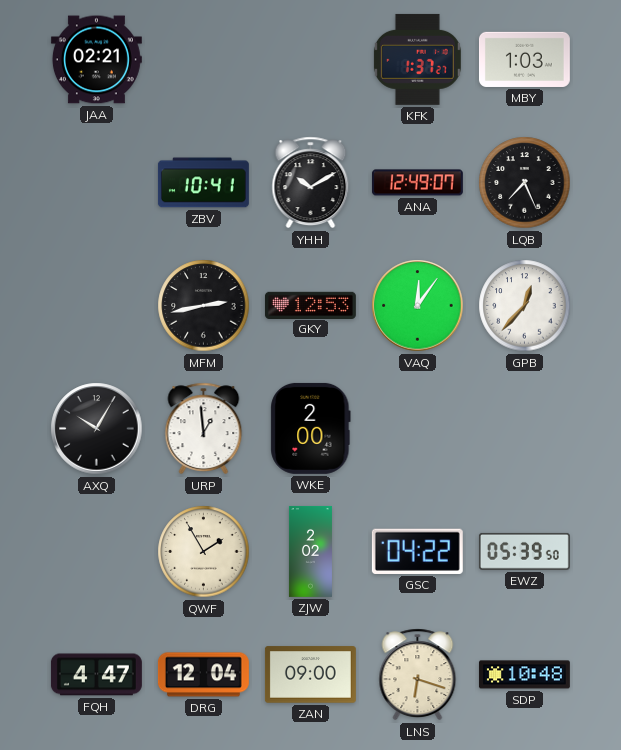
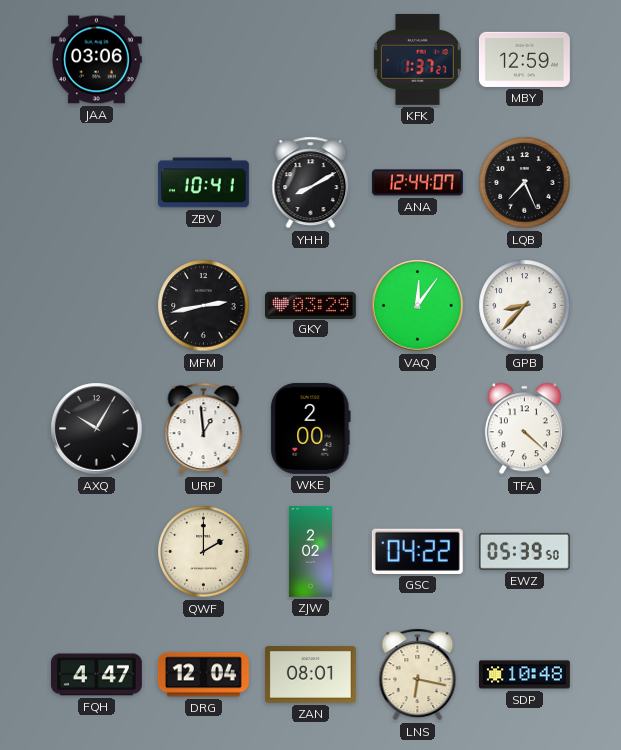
JAA: 02:21 -> 03:06
MBY: 1:03 -> 12:59
YHH: 10:10 -> 8:10
ANA: 12:49 -> 12:44
GKY: 12:53 -> 03:29
GPB: 12:37 -> 8:37
TFA: none -> 4:22
QWF: 1:55 -> 2:00
ZAN: 09:00 -> 08:01
LNS: 6:18 -> 6:17
